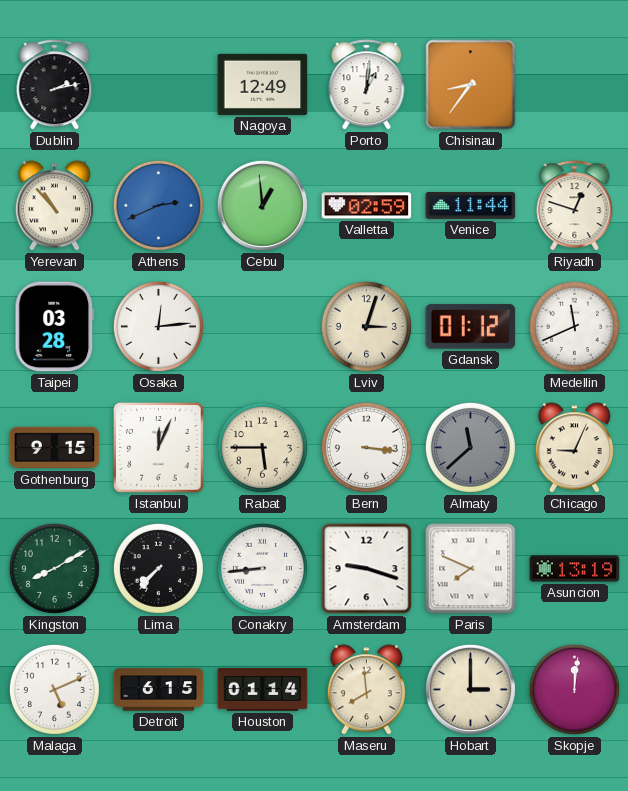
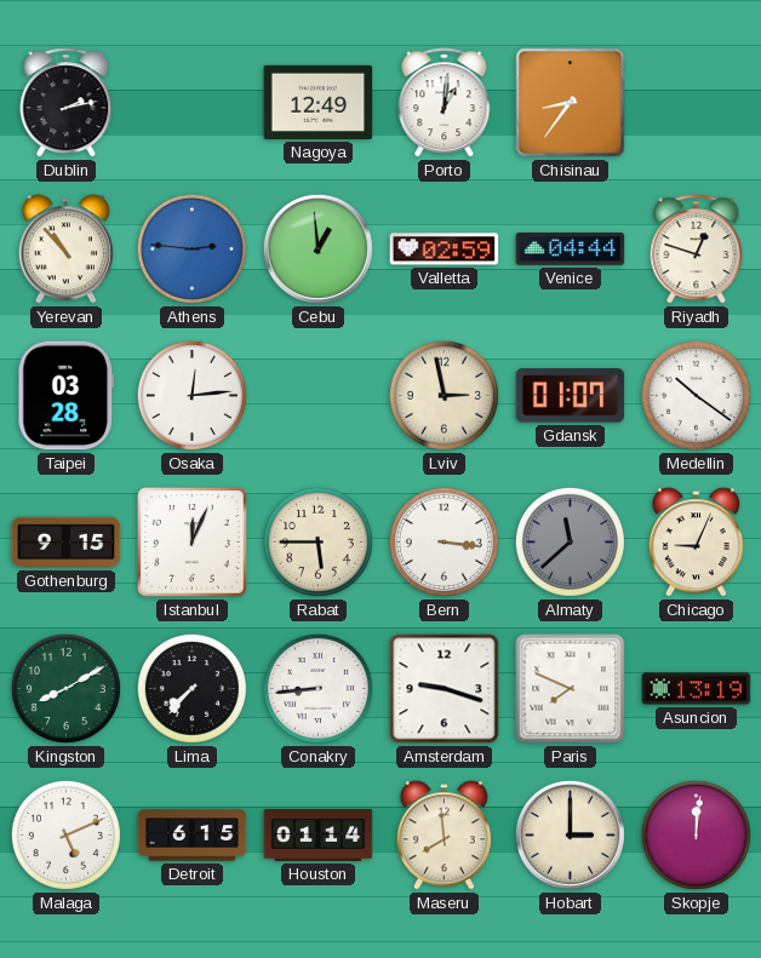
Athens: 2:41 -> 2:46
Venice: 11:44 -> 04:44
Lviv: 3:03 -> 2:58
Gdansk: 01:12 -> 01:07
Medellin: 11:41 -> 10:21
